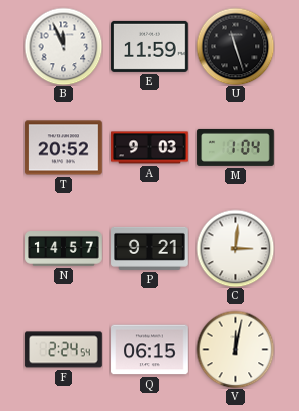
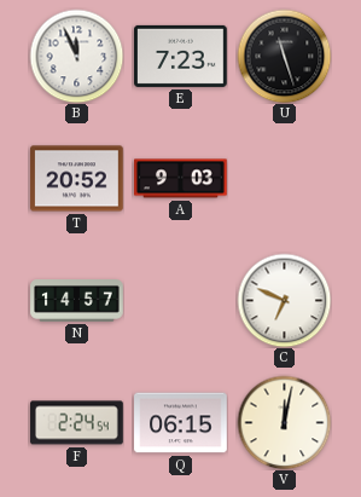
E: 11:59 -> 7:23
M: 1:04 -> none
P: 9:21 -> none
C: 3:01 -> 6:49
